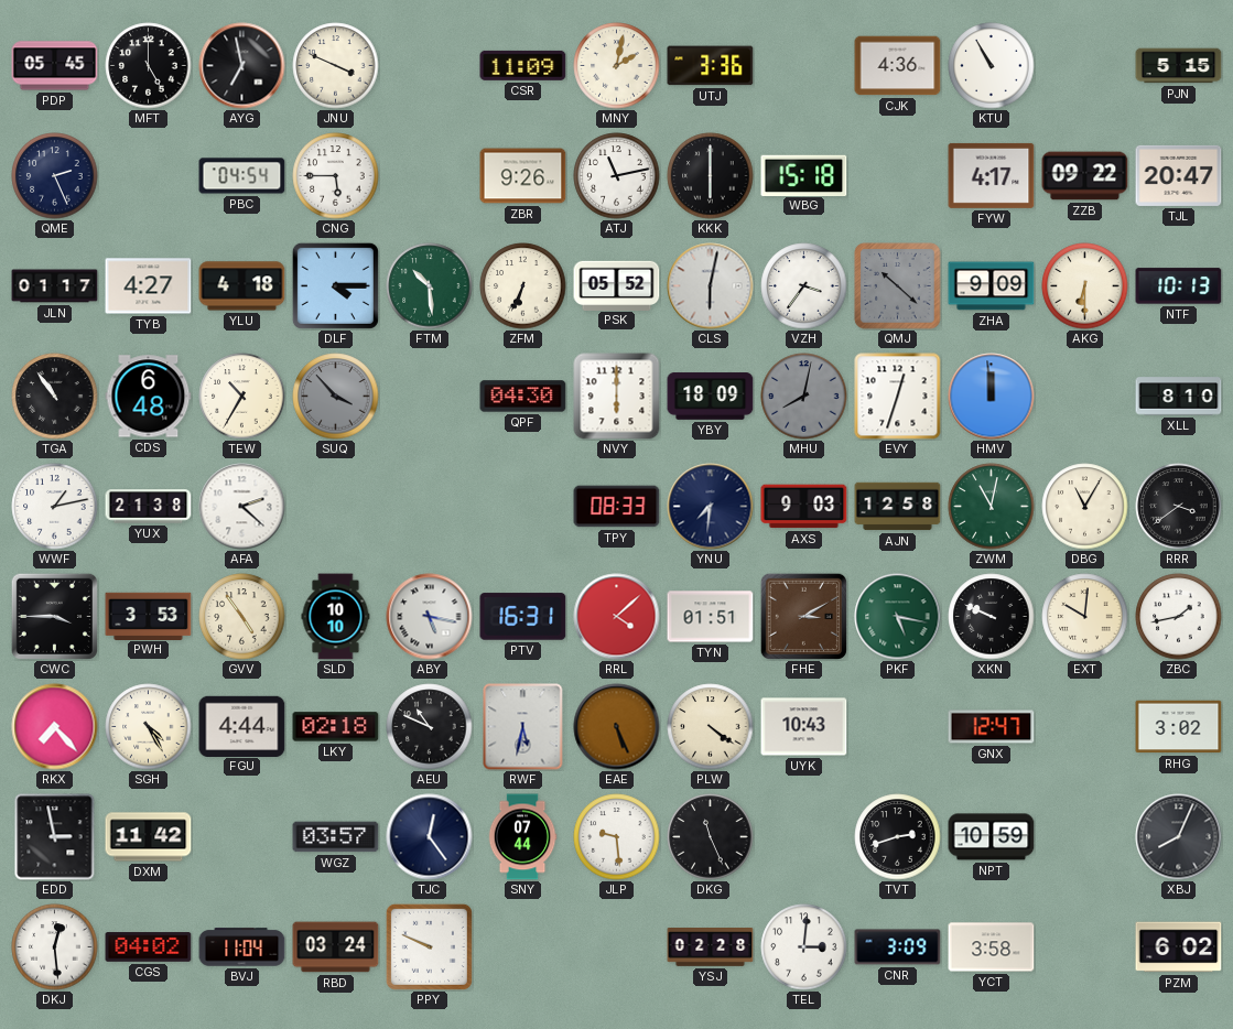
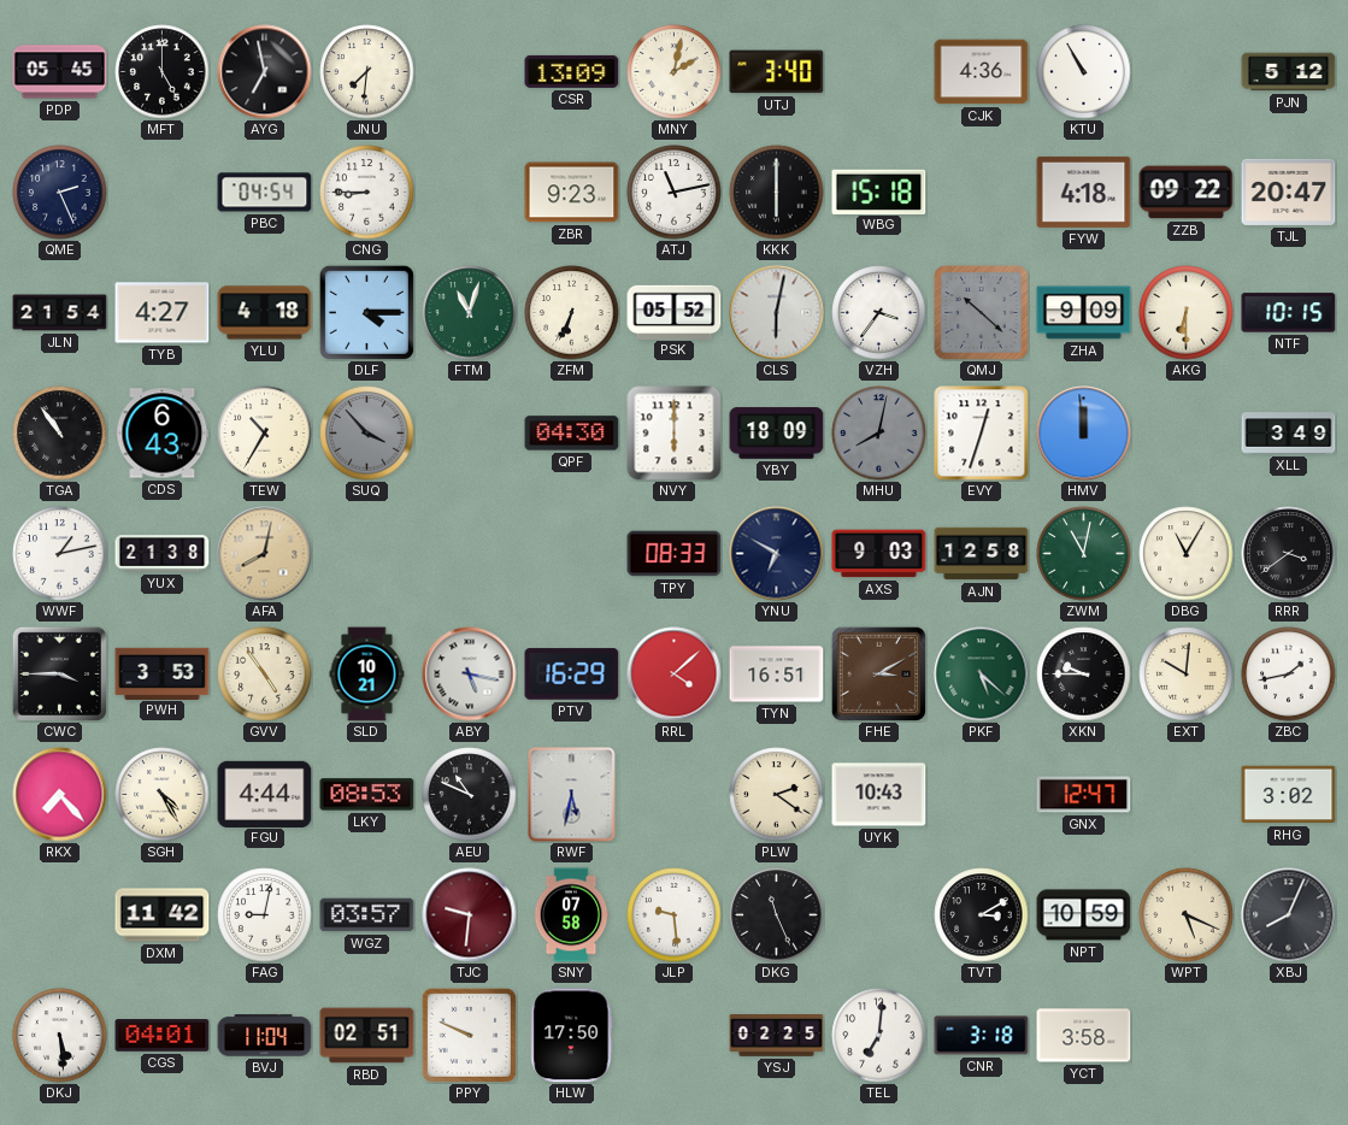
JNU: 3:49 -> 7:31
CSR: 11:09 -> 13:09
UTJ: 3:36 -> 3:40
PJN: 5:15 -> 5:12
CNG: 5:45 -> 8:45
ZBR: 9:26 -> 9:23
FYW: 4:17 -> 4:18
JLN: 01:17 -> 21:54
FTM: 10:29 -> 11:03
NTF: 10:13 -> 10:15
CDS: 6:48 -> 6:43
XLL: 8:10 -> 3:49
AFA: 2:22 -> 8:02
AFA dial: white -> champagne
YNU: 7:31 -> 6:50
SLD: 10:10 -> 10:21
PTV: 16:31 -> 16:29
TYN: 01:51 -> 16:51
PKF: 5:17 -> 5:22
XKN: 9:49 -> 9:45
LKY: 02:18 -> 08:53
EAE: 5:26 -> none
PLW: 4:21 -> 2:21
EDD: 2:58 -> none
FAG: none -> 9:02
TJC: 12:24 -> 9:31
TJC dial: navy -> burgundy
SNY: 07:44 -> 07:58
TVT: 2:42 -> 3:10
WPT: none -> 5:19
DKJ: 12:29 -> 5:29
CGS: 04:02 -> 04:01
RBD: 03:24 -> 02:51
HLW: none -> 17:50
YSJ: 02:28 -> 02:25
TEL: 3:01 -> 7:01
CNR: 3:09 -> 3:18
PZM: 6:02 -> none
